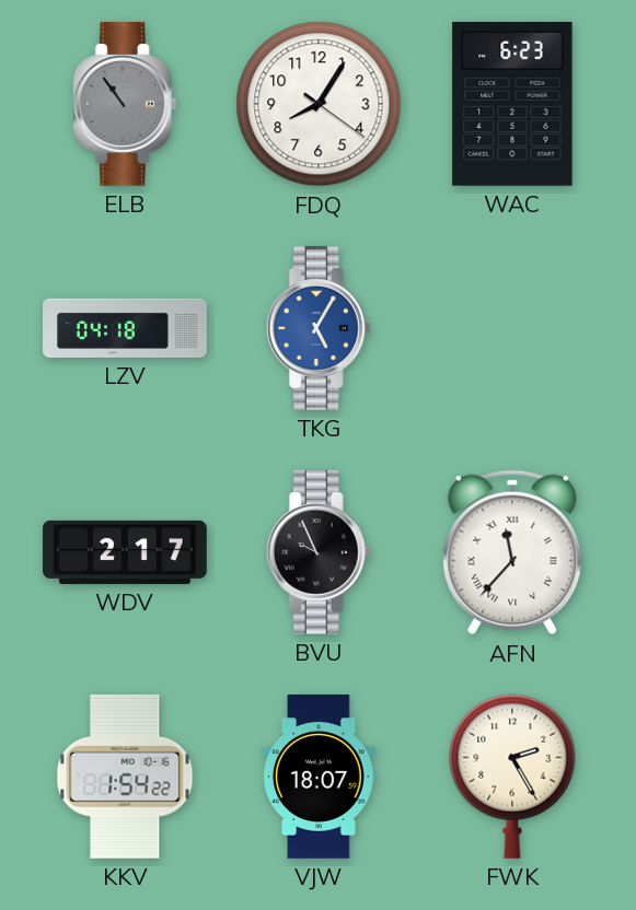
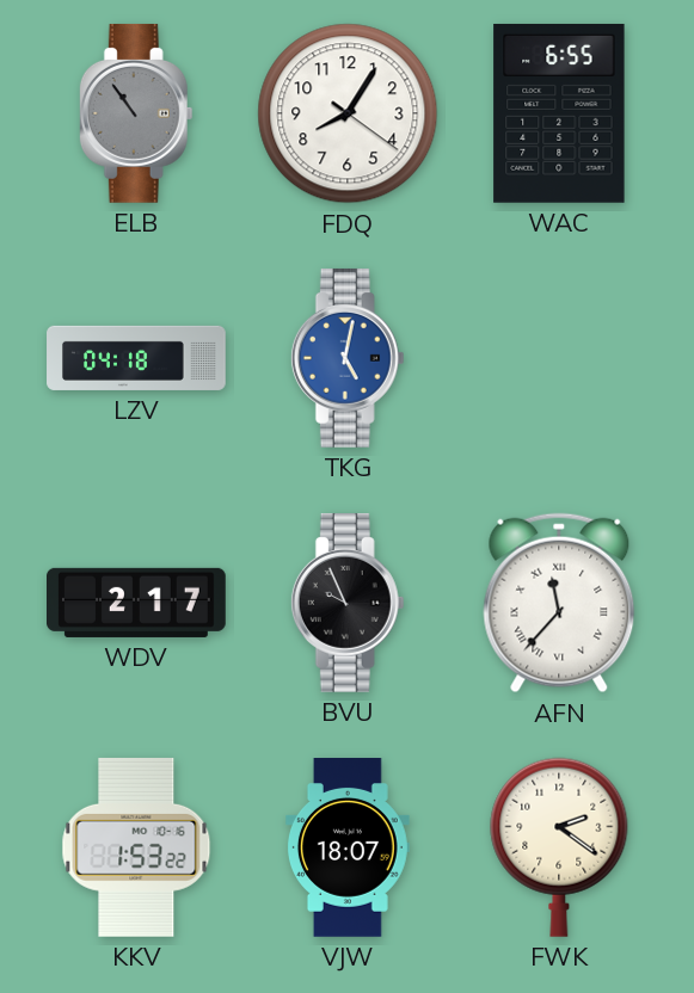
WAC: 6:23 -> 6:55
TKG: 5:05 -> 5:02
KKV: 1:54 -> 1:53
FWK: 2:25 -> 2:21
